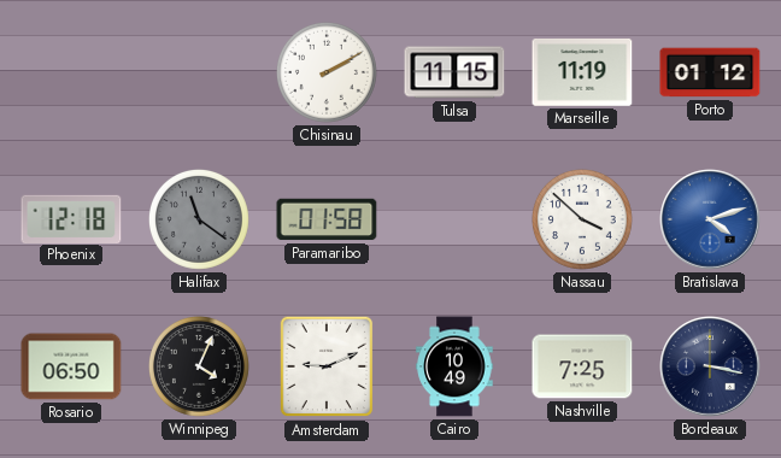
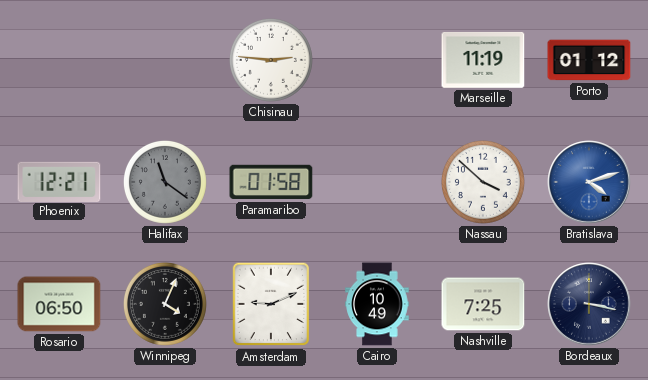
Chisinau: 2:10 -> 2:46
Tulsa: 11:15 -> none
Phoenix: 12:18 -> 12:21
